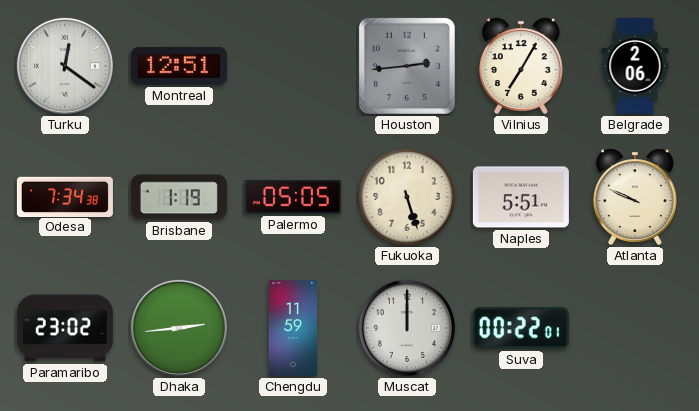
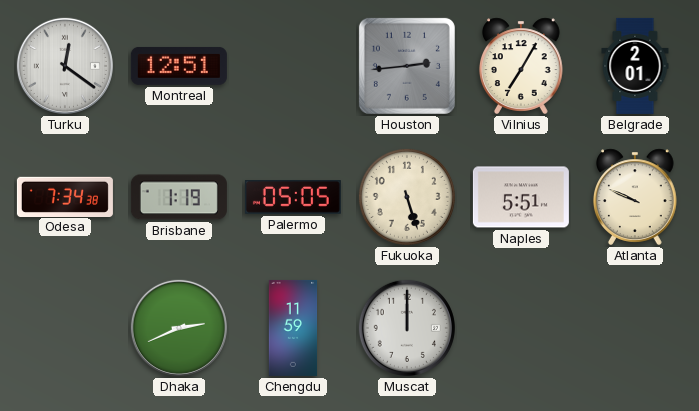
Belgrade: 2:06 -> 2:01
Paramaribo: 23:02 -> none
Dhaka: 2:44 -> 2:41
Suva: 00:22 -> none
